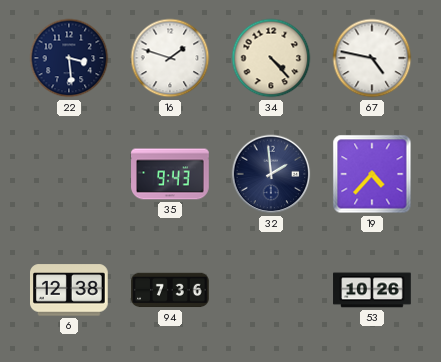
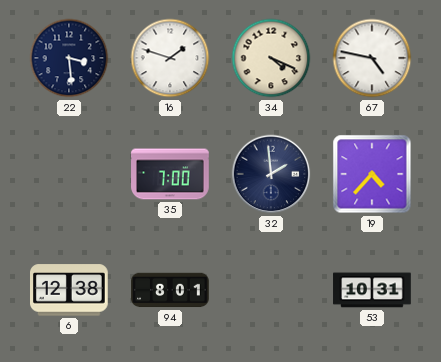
34: 4:23 -> 4:19
35: 9:43 -> 7:00
94: 7:36 -> 8:01
53: 10:26 -> 10:31
